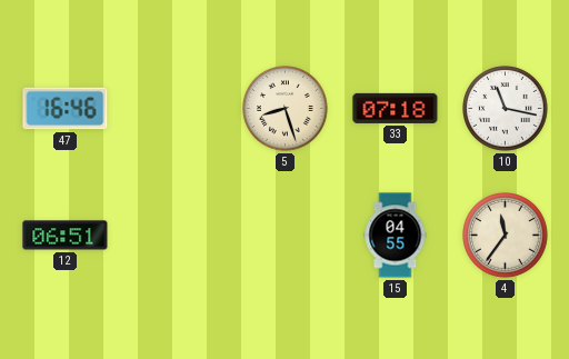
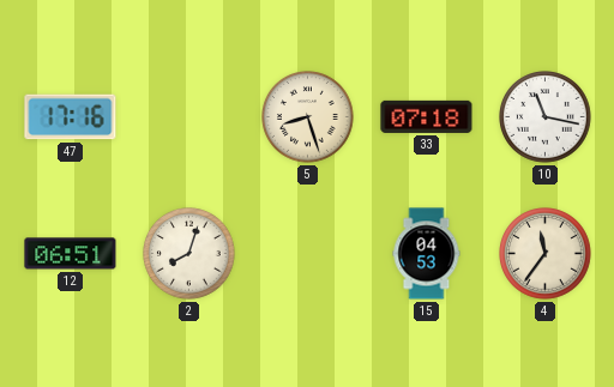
47: 16:46 -> 17:16
2: none -> 8:03
15: 04:55 -> 04:53
